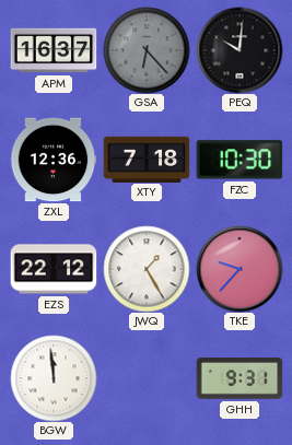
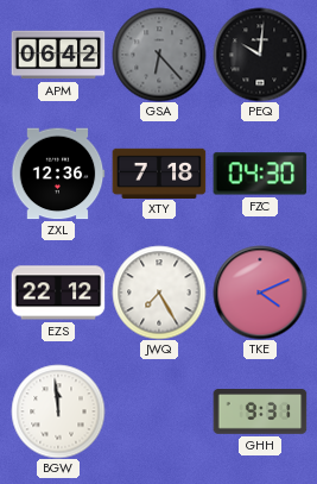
APM: 16:37 -> 06:42
FZC: 10:30 -> 04:30
JWQ: 1:25 -> 7:25
TKE: 9:37 -> 4:11
